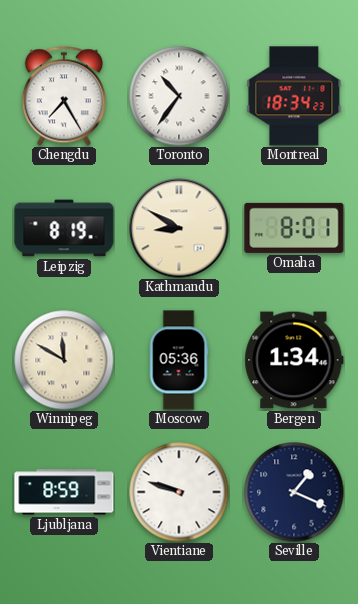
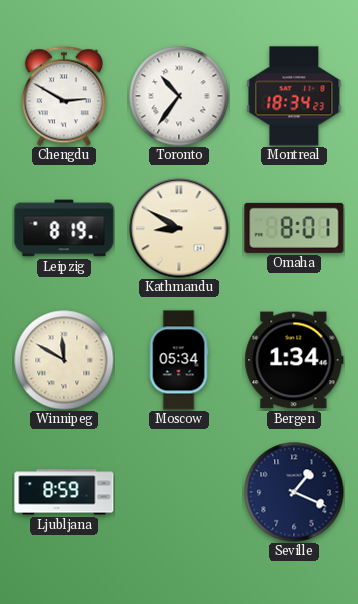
Chengdu: 7:25 -> 2:50
Moscow: 05:36 -> 05:34
Vientiane: 9:48 -> none
